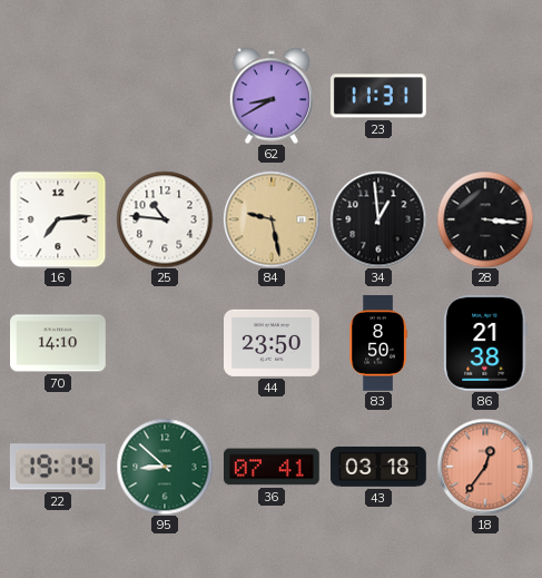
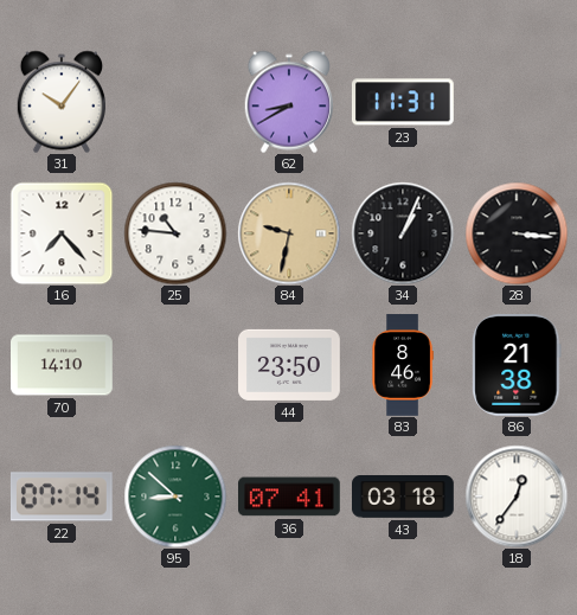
31: none -> 10:06
16: 7:14 -> 7:23
84: 9:28 -> 9:32
34: 12:59 -> 1:04
83: 8:50 -> 8:46
22: 19:14 -> 07:14
18 dial: salmon -> white
